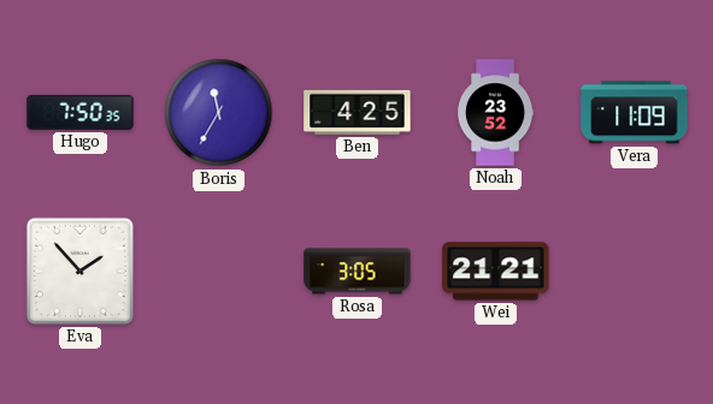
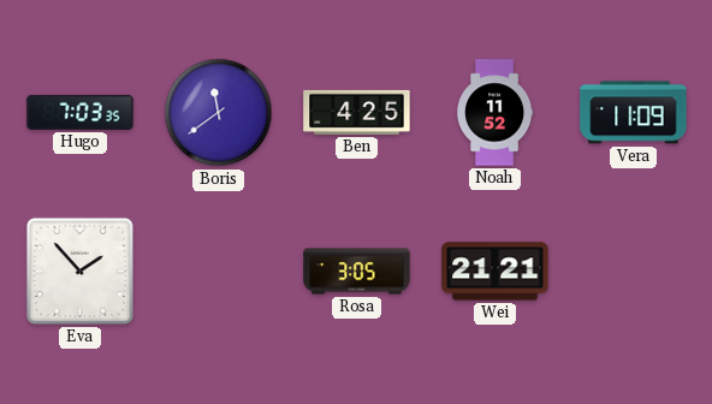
Hugo: 7:50 -> 7:03
Boris: 11:35 -> 11:39
Noah: 23:52 -> 11:52
